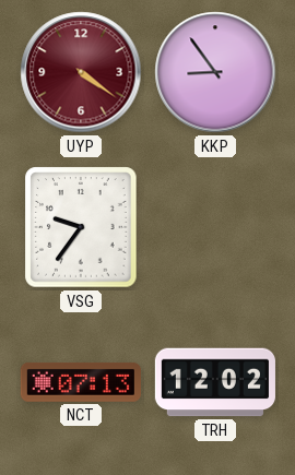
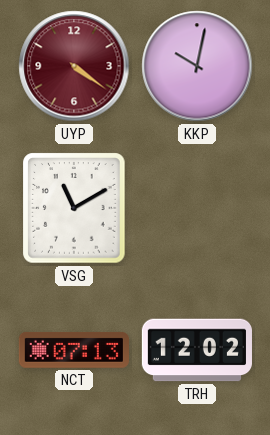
KKP: 8:54 -> 10:02
VSG: 9:36 -> 11:10
